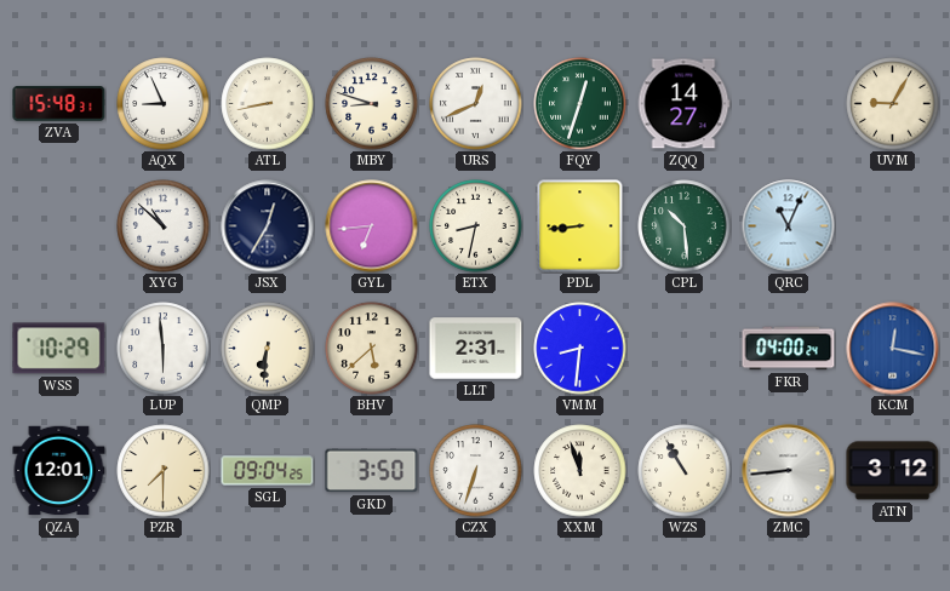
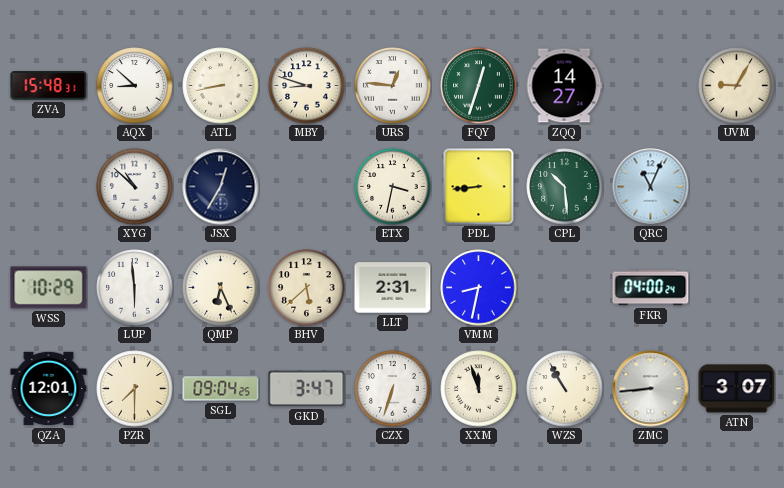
AQX: 8:56 -> 8:52
URS: 12:41 -> 12:46
GYL: 6:44 -> none
ETX: 8:32 -> 3:32
QMP: 6:31 -> 6:26
VMM: 8:31 -> 8:32
KCM: 12:17 -> none
GKD: 3:50 -> 3:47
ATN: 3:12 -> 3:07
